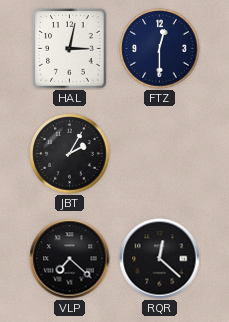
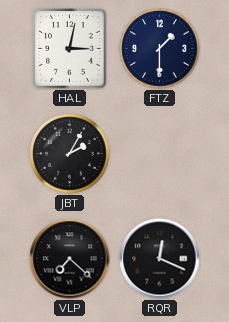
FTZ: 12:30 -> 1:30
RQR: 12:22 -> 12:19
